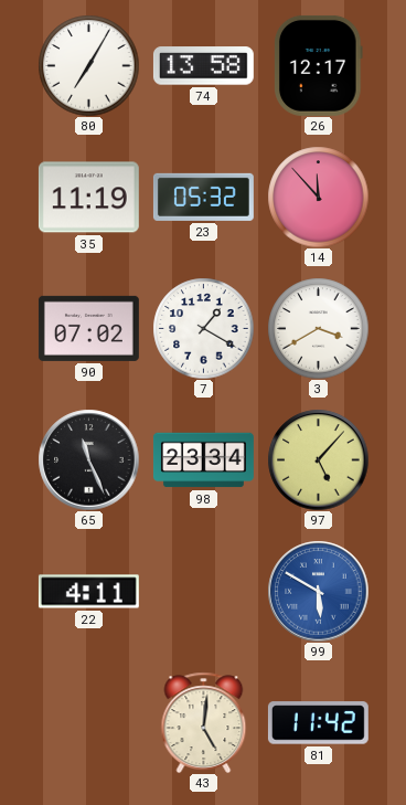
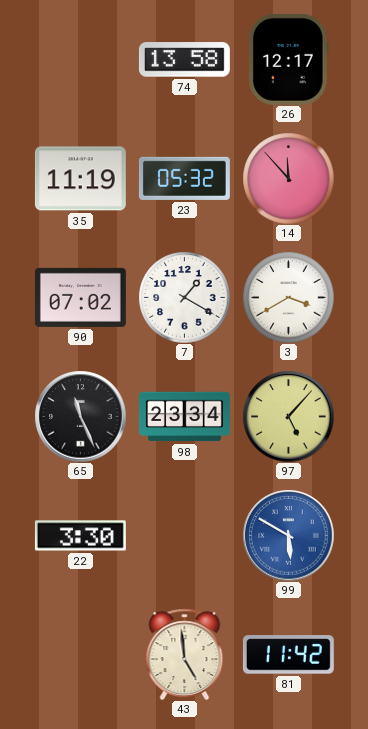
80: 7:05 -> none
22: 4:11 -> 3:30
43: 5:01 -> 4:59
